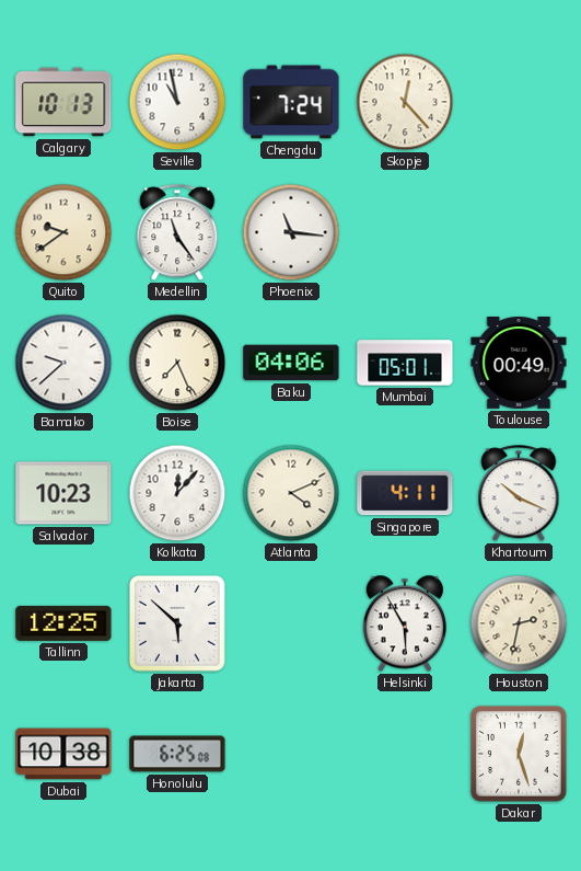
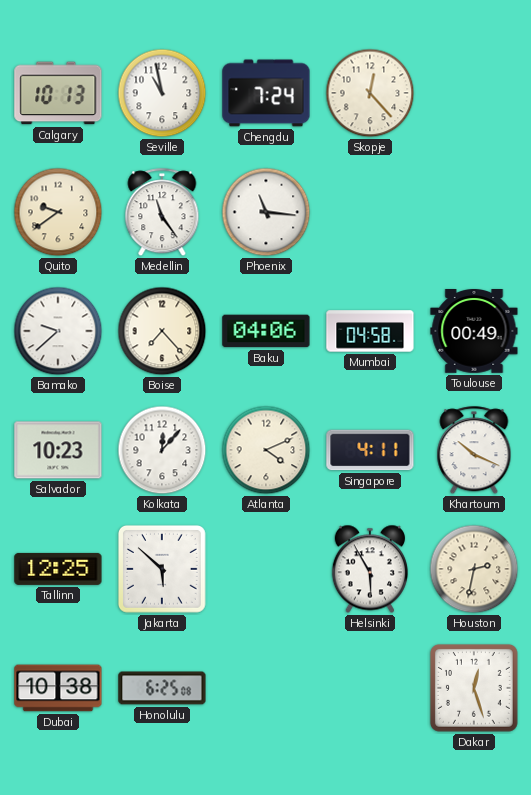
Boise: 7:26 -> 7:23
Mumbai: 05:01 -> 04:58
